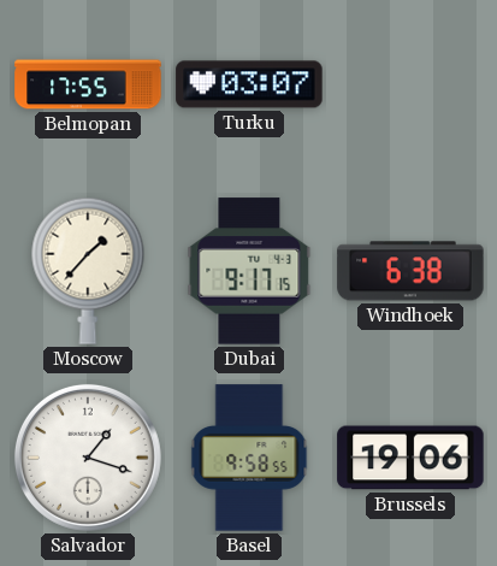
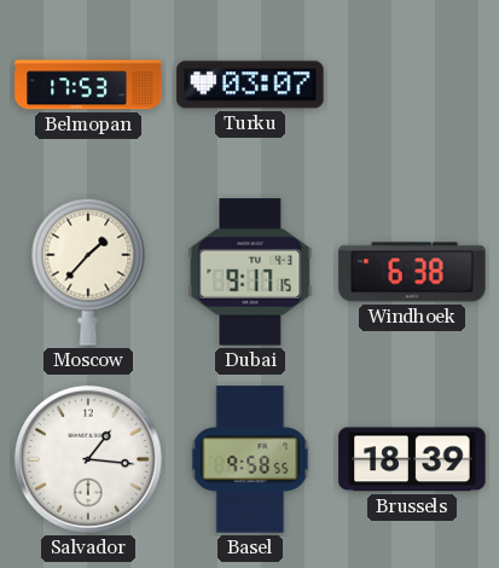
Belmopan: 17:55 -> 17:53
Salvador: 1:18 -> 1:16
Brussels: 19:06 -> 18:39
